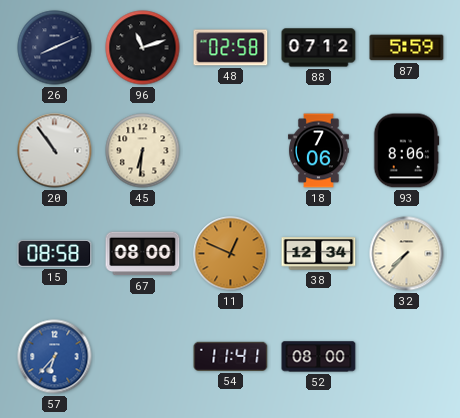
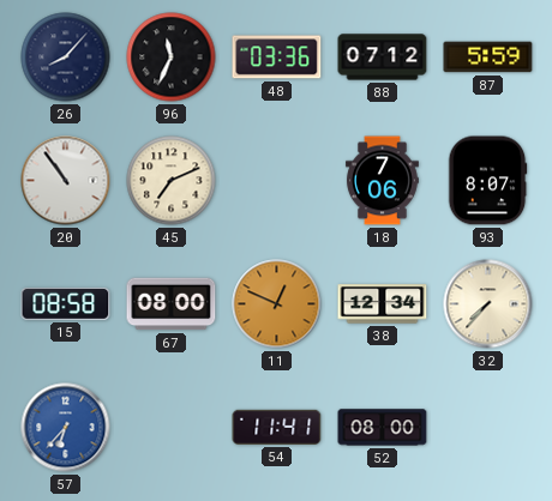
26: 8:11 -> 8:07
96: 11:12 -> 11:34
48: 02:58 -> 03:36
45: 6:31 -> 7:11
93: 8:06 -> 8:07
